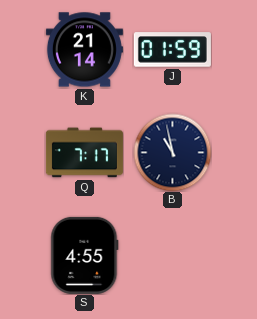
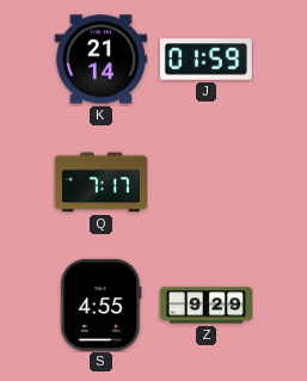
B: 10:58 -> none
Z: none -> 9:29
